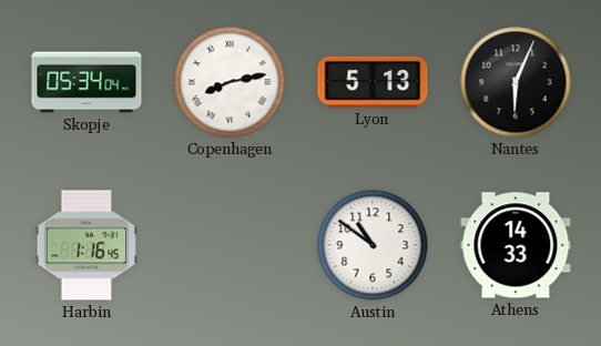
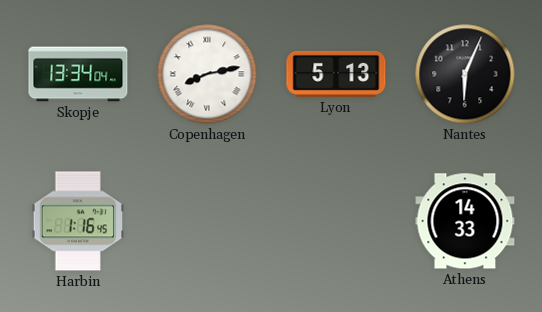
Skopje: 05:34 -> 13:34
Austin: 10:51 -> none
